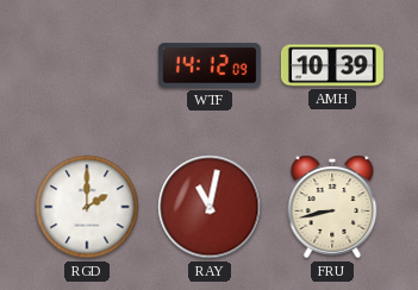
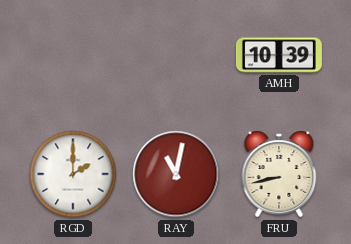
WTF: 14:12 -> none
